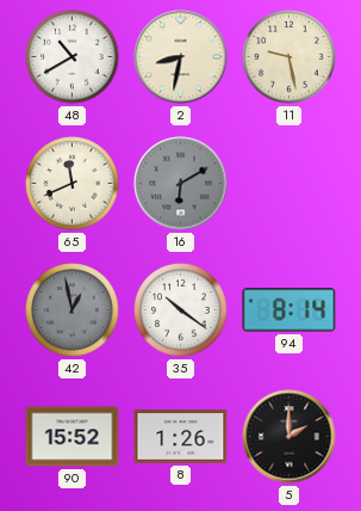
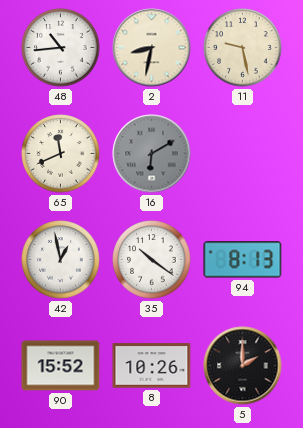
48: 10:40 -> 10:44
42 dial: grey -> white
94: 8:14 -> 8:13
8: 1:26 -> 10:26
